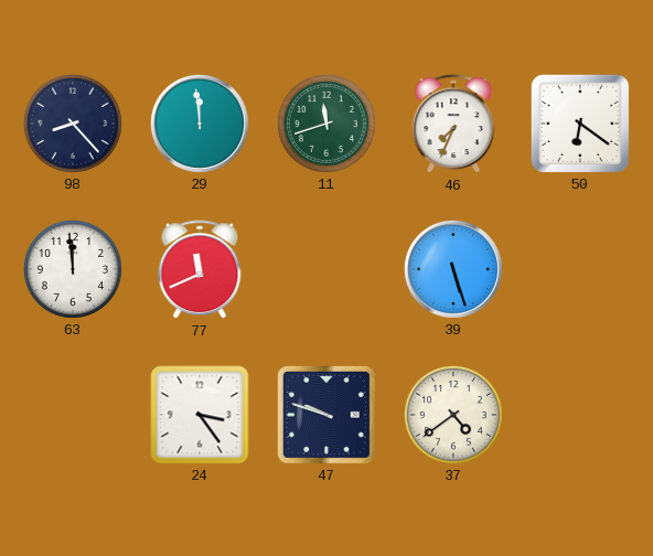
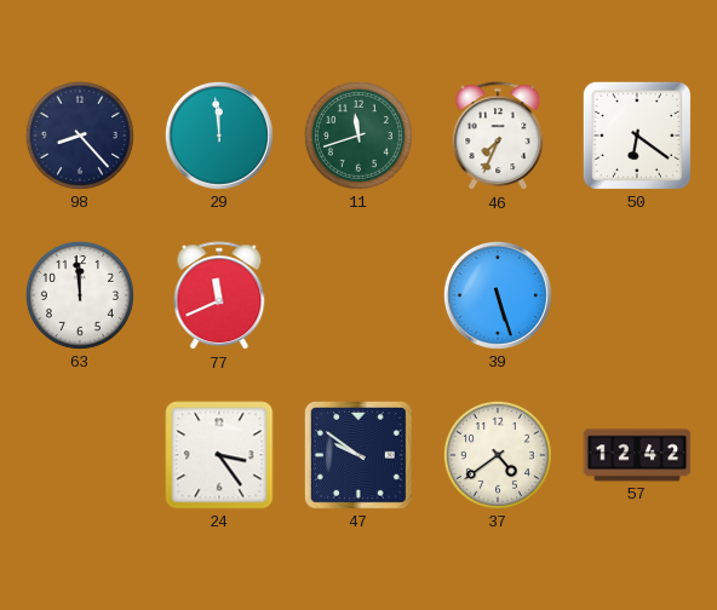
47: 9:48 -> 9:51
57: none -> 12:42
